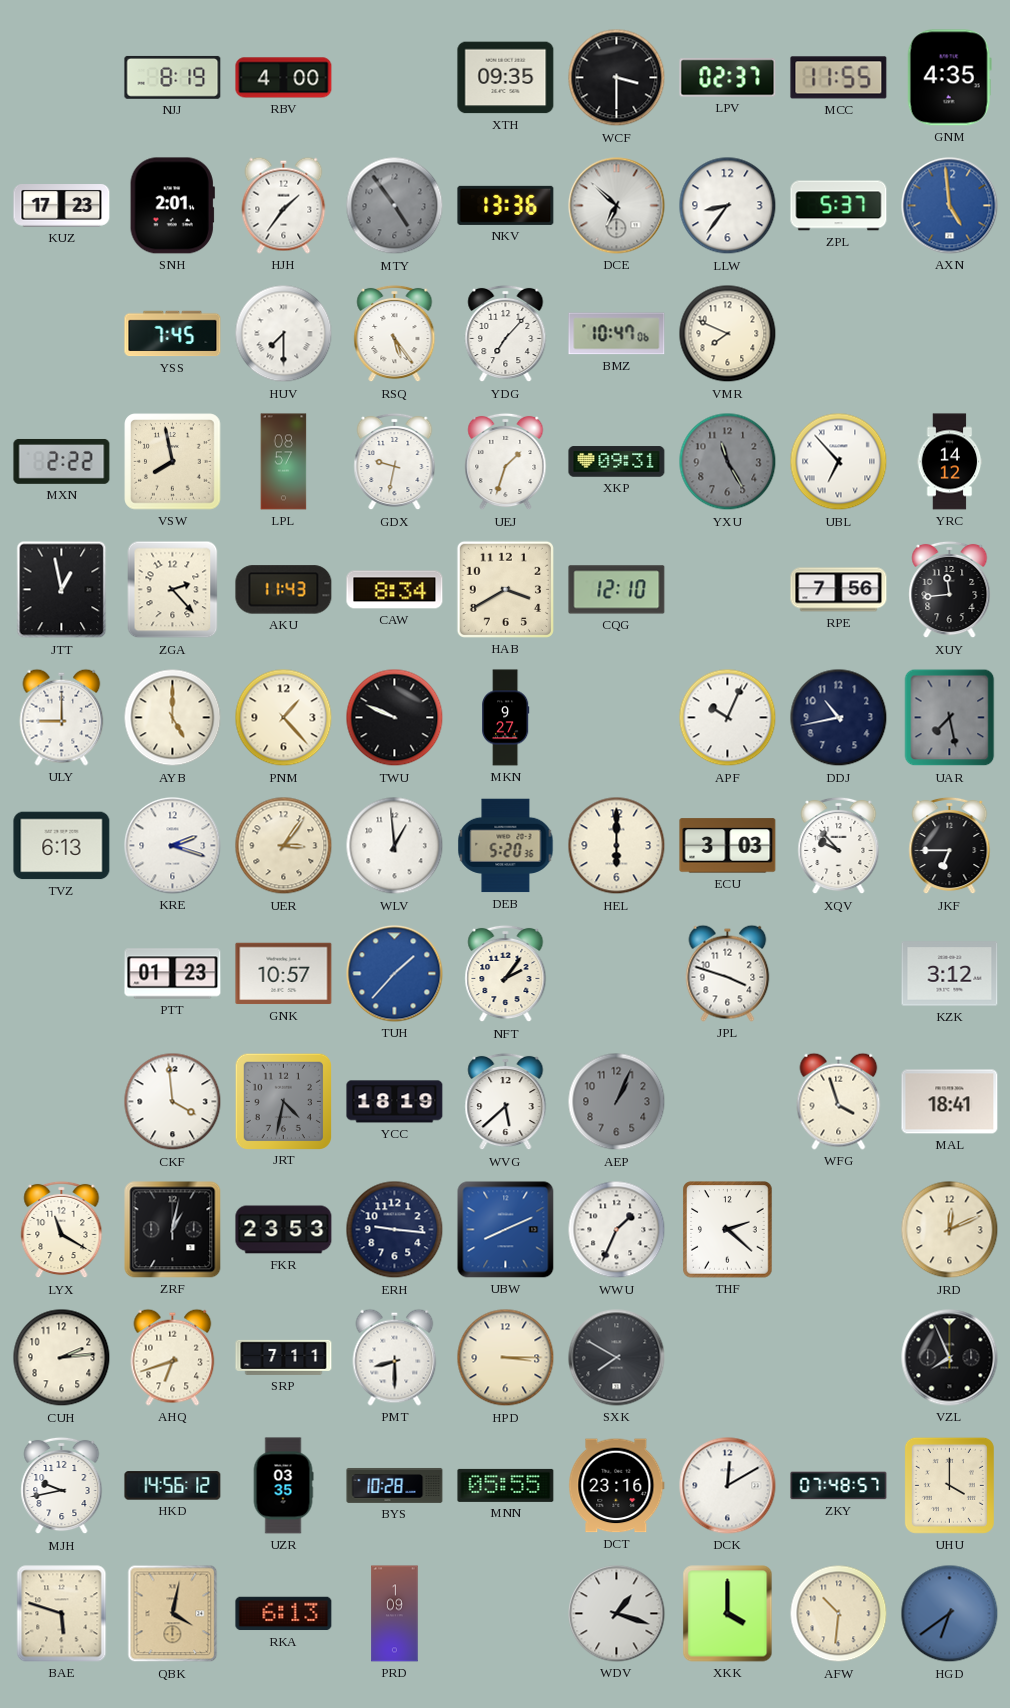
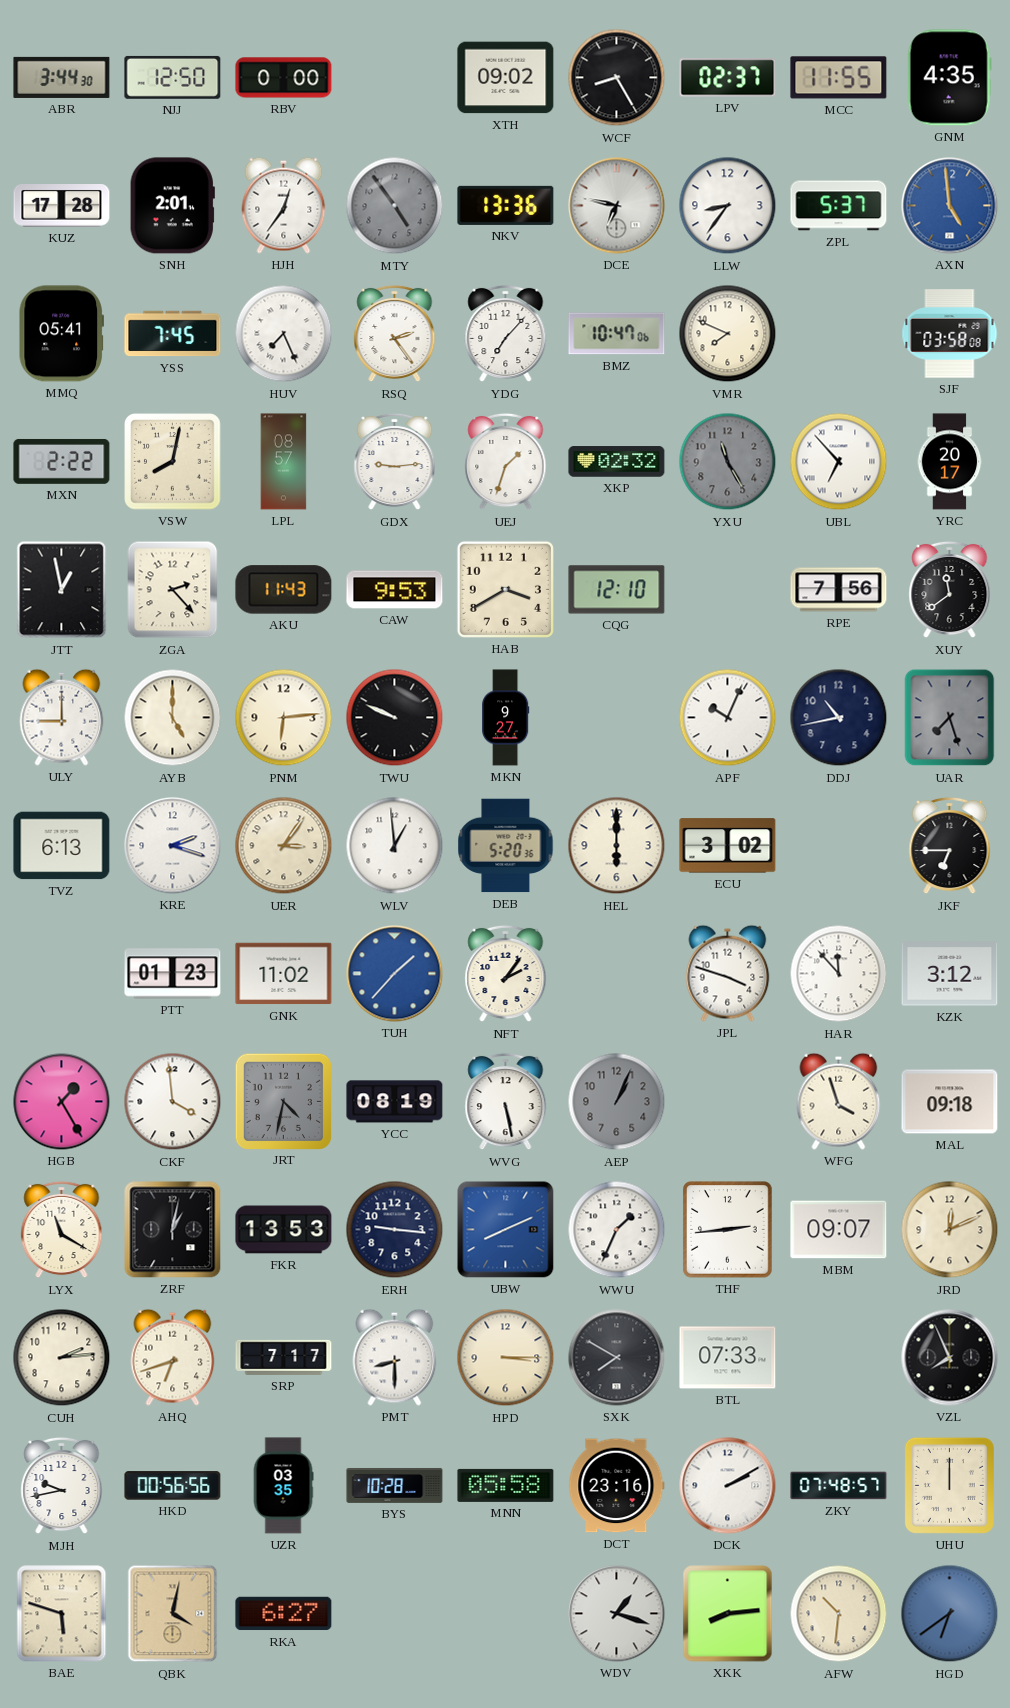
ABR: none -> 3:44
NJJ: 8:19 -> 12:50
RBV: 4:00 -> 0:00
XTH: 09:35 -> 09:02
WCF: 3:30 -> 8:25
KUZ: 17:23 -> 17:28
HJH: 1:36 -> 12:36
DCE: 6:52 -> 6:47
MMQ: none -> 05:41
HUV: 7:30 -> 7:26
RSQ: 5:24 -> 2:24
SJF: none -> 03:58
VSW: 7:58 -> 8:02
GDX: 9:32 -> 9:14
XKP: 09:31 -> 02:32
YRC: 14:12 -> 20:17
CAW: 8:34 -> 9:53
XUY: 11:44 -> 11:39
PNM: 1:23 -> 6:14
UAR: 7:28 -> 7:27
ECU: 3:03 -> 3:02
XQV: 9:53 -> none
GNK: 10:57 -> 11:02
HAR: none -> 11:53
HGB: none -> 1:25
YCC: 18:19 -> 08:19
WVG: 5:38 -> 5:28
MAL: 18:41 -> 09:18
FKR: 23:53 -> 13:53
THF: 2:22 -> 2:44
MBM: none -> 09:07
SRP: 7:11 -> 7:17
BTL: none -> 07:33
HKD: 14:56 -> 00:56
MNN: 05:55 -> 05:58
DCK: 12:10 -> 2:10
UHU: 4:00 -> 12:00
RKA: 6:13 -> 6:27
PRD: 1:09 -> none
XKK: 4:00 -> 8:14
